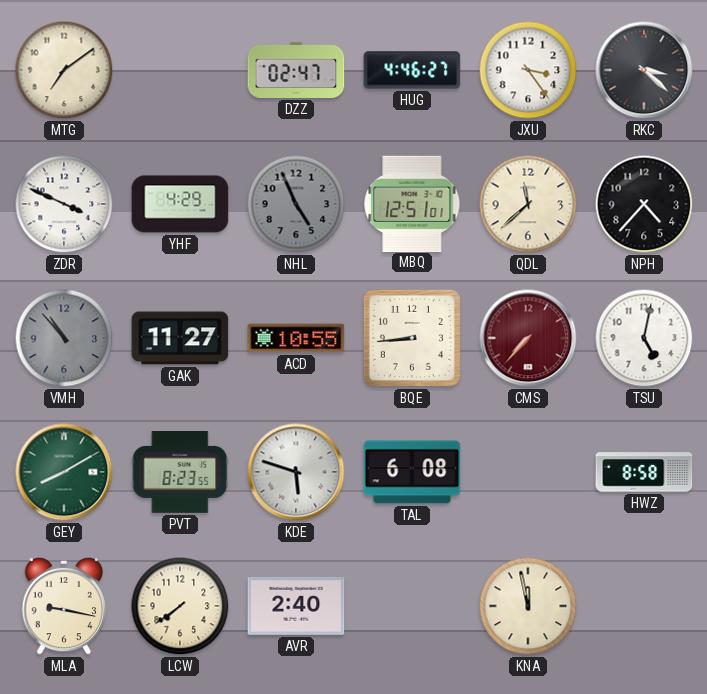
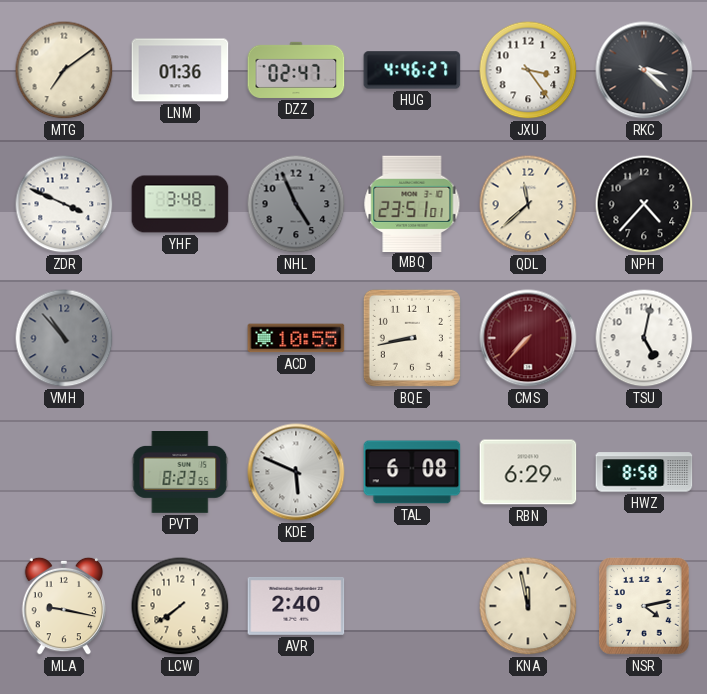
LNM: none -> 01:36
YHF: 4:29 -> 3:48
MBQ: 12:51 -> 23:51
GAK: 11:27 -> none
BQE: 8:44 -> 8:43
GEY: 8:10 -> none
KDE: 5:48 -> 5:49
RBN: none -> 6:29
NSR: none -> 4:13
